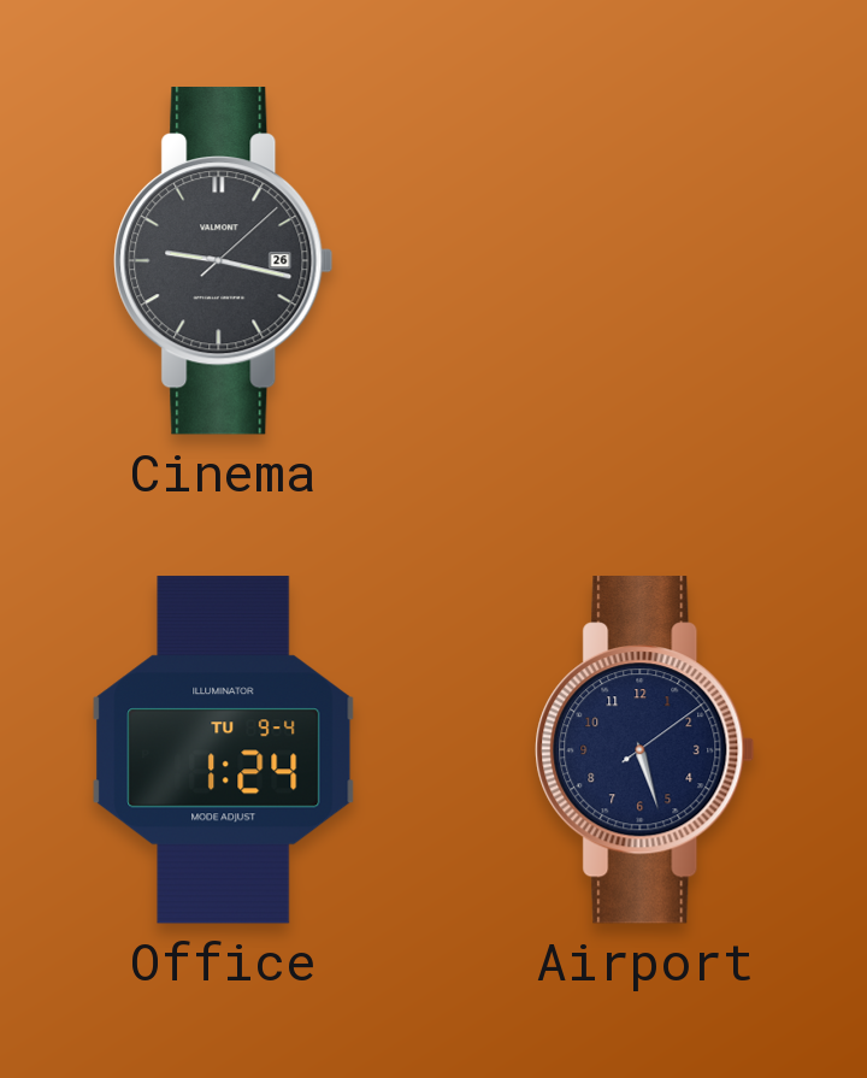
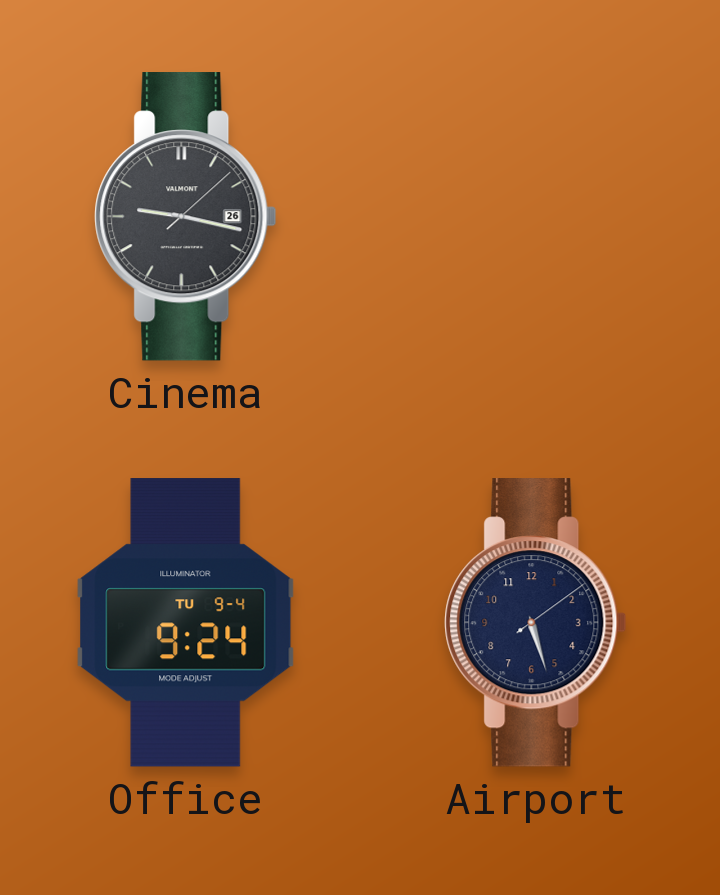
Office: 1:24 -> 9:24
